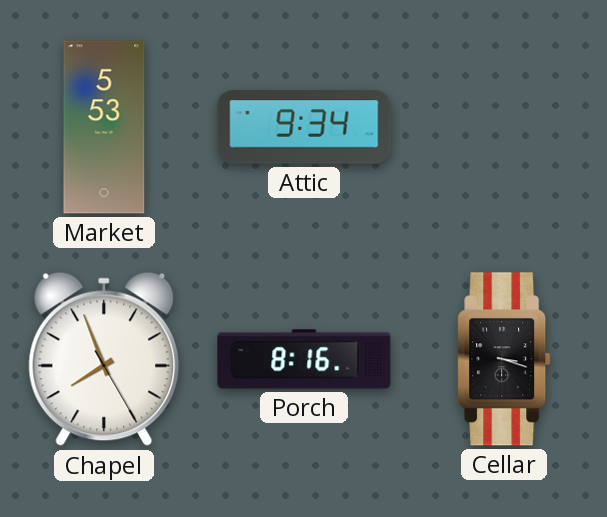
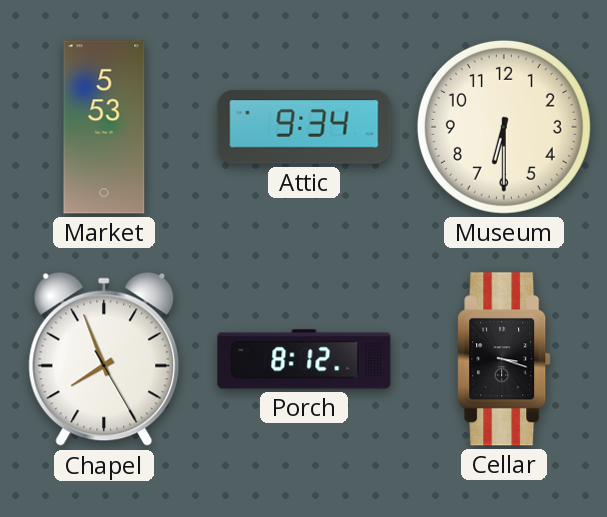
Museum: none -> 6:30
Porch: 8:16 -> 8:12
